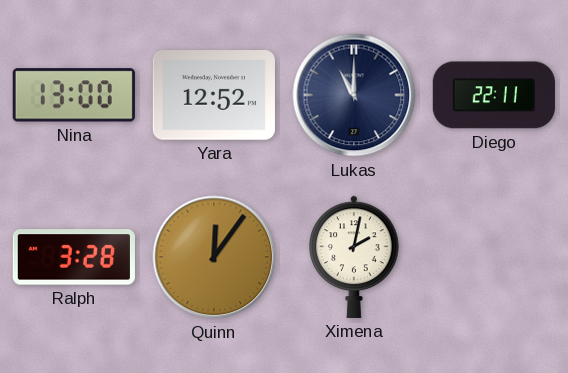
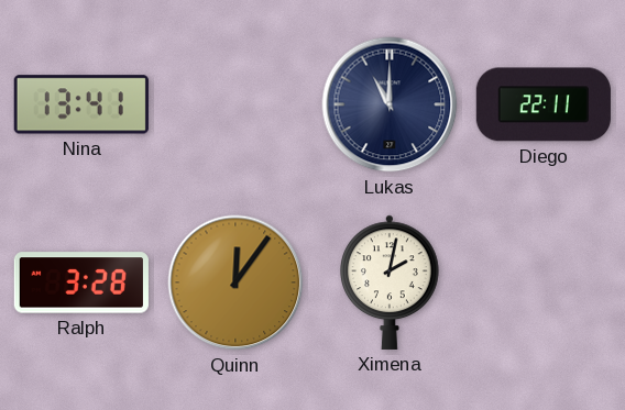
Nina: 13:00 -> 13:41
Yara: 12:52 -> none
